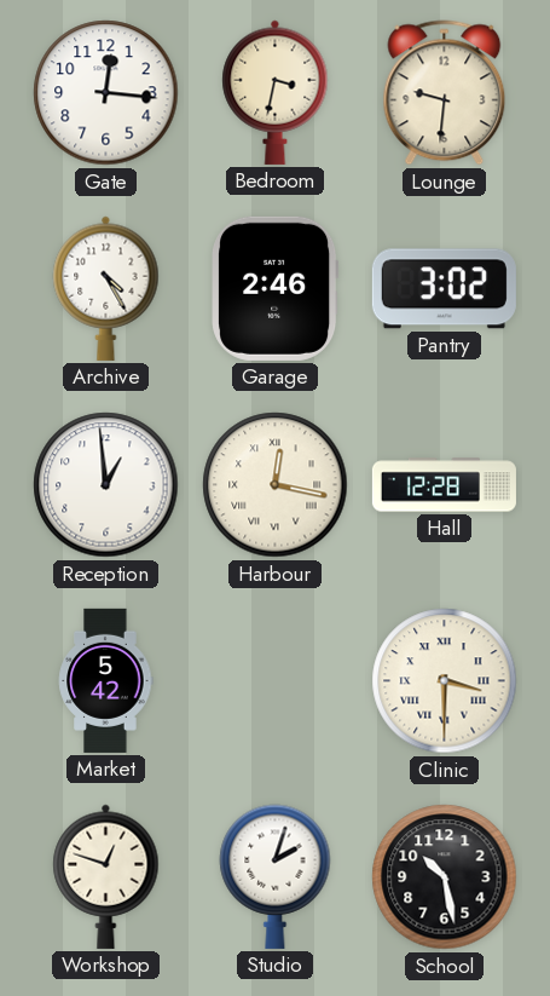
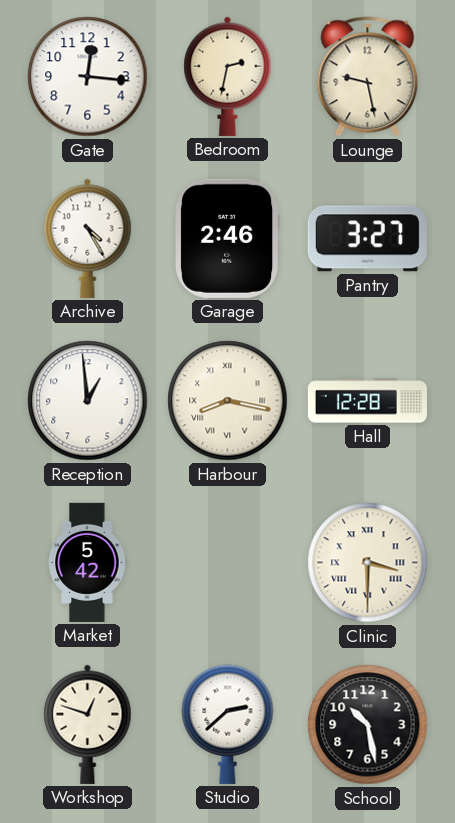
Bedroom: 3:32 -> 2:32
Lounge: 9:31 -> 9:28
Pantry: 3:02 -> 3:27
Harbour: 12:17 -> 8:17
Studio: 2:03 -> 2:38
